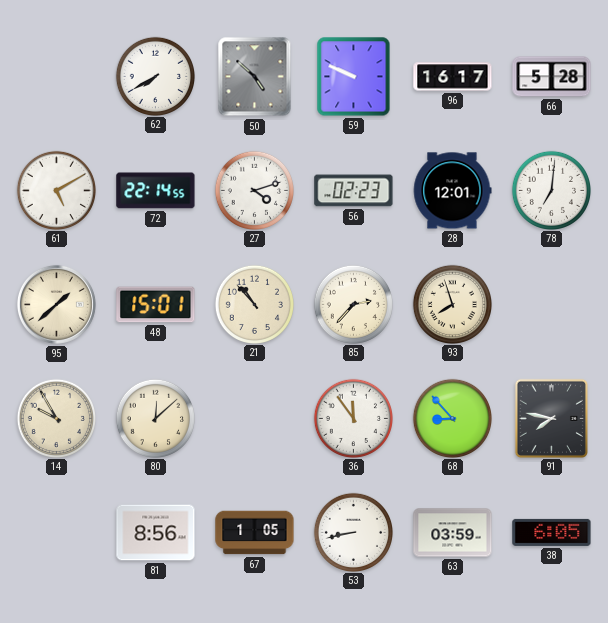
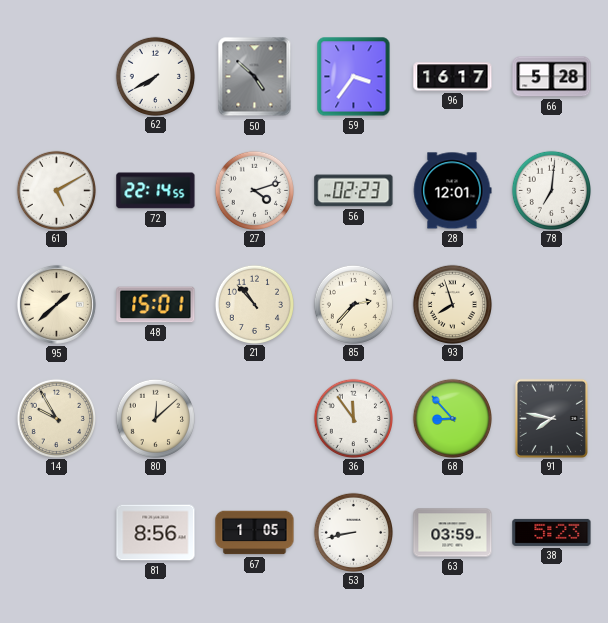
59: 9:49 -> 3:36
38: 6:05 -> 5:23
